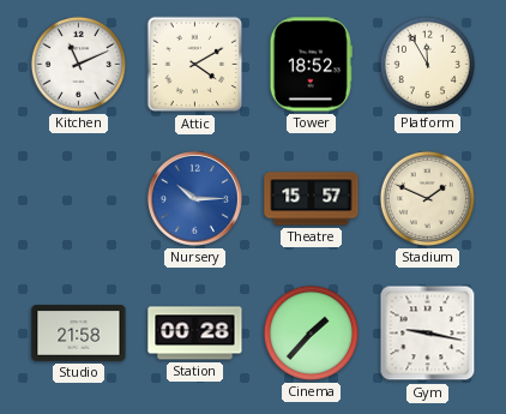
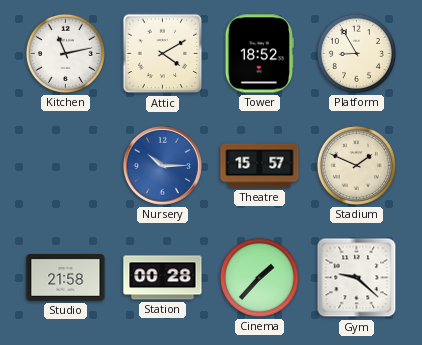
Kitchen: 11:11 -> 11:13
Platform: 11:55 -> 8:55
Gym: 9:17 -> 9:22
